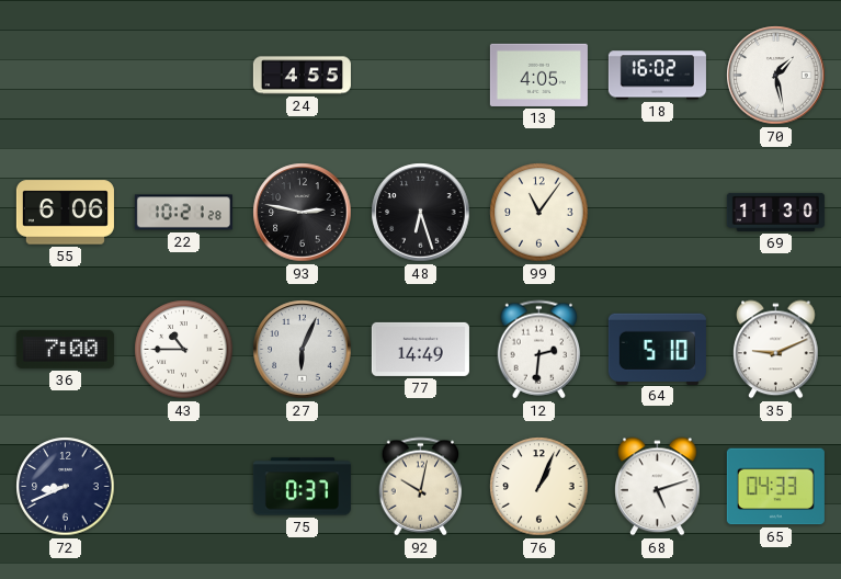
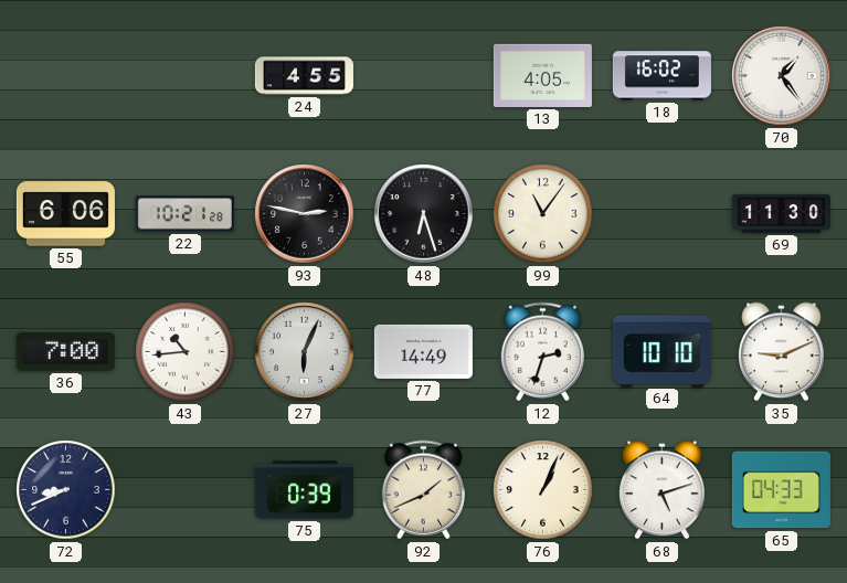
70: 1:28 -> 1:24
43: 10:45 -> 10:44
12: 2:31 -> 2:33
64: 5:10 -> 10:10
75: 0:37 -> 0:39
92: 10:02 -> 1:41
